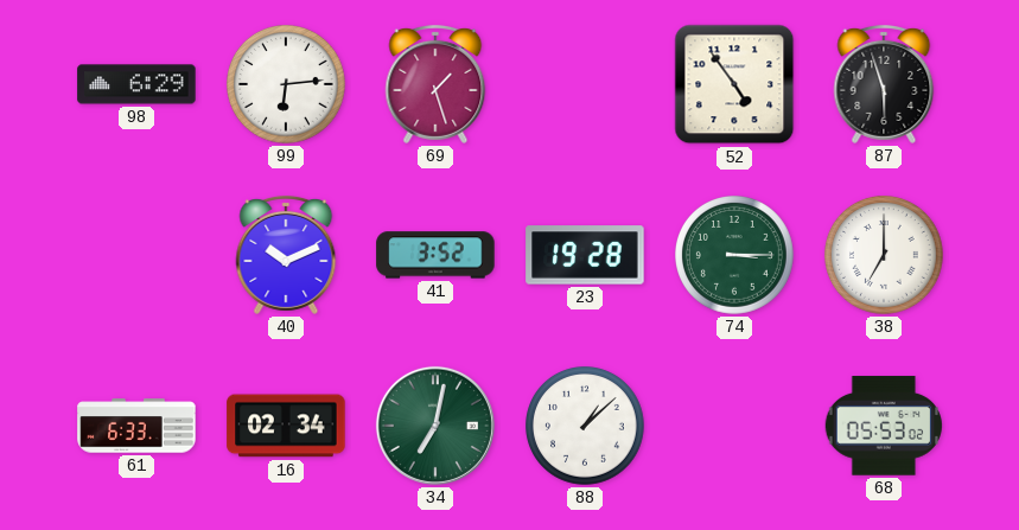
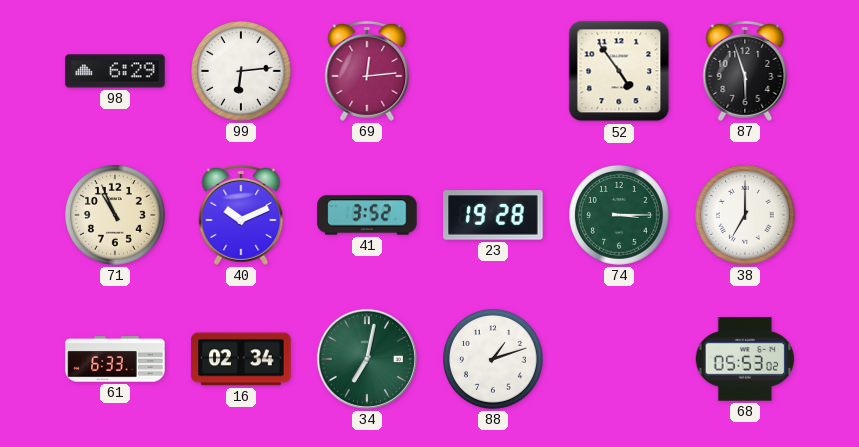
69: 1:27 -> 12:14
71: none -> 10:56
88: 1:08 -> 1:12
